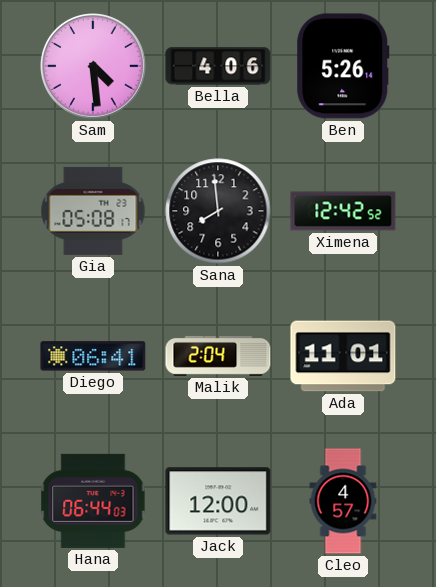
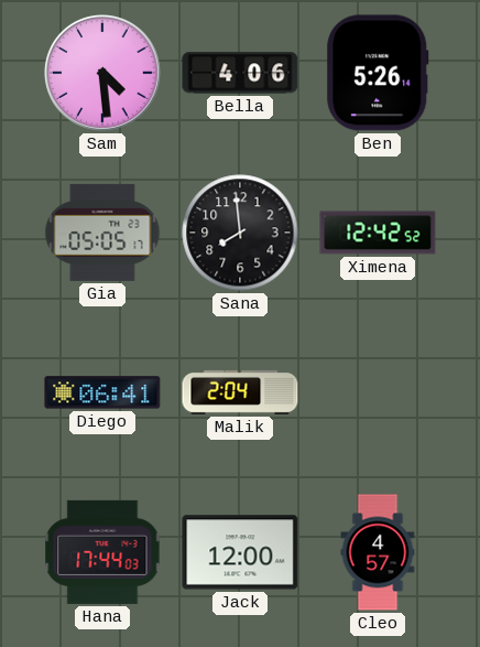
Gia: 05:08 -> 05:05
Ada: 11:01 -> none
Hana: 06:44 -> 17:44
